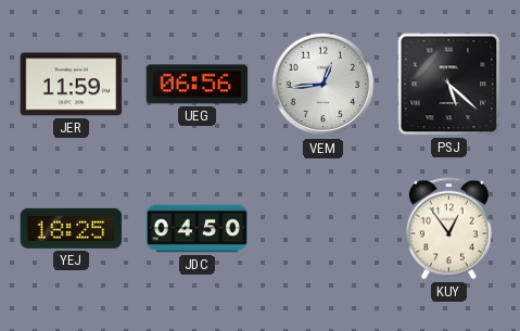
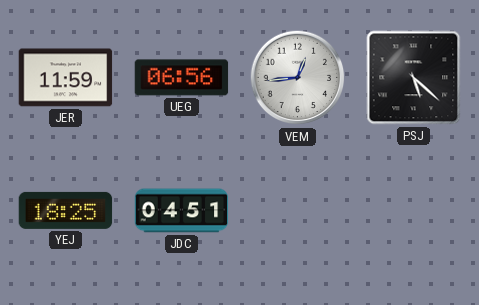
JDC: 04:50 -> 04:51
KUY: 12:54 -> none
